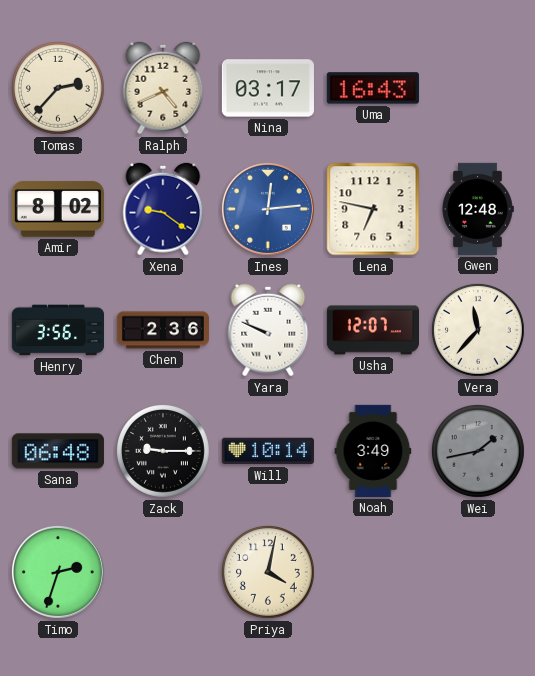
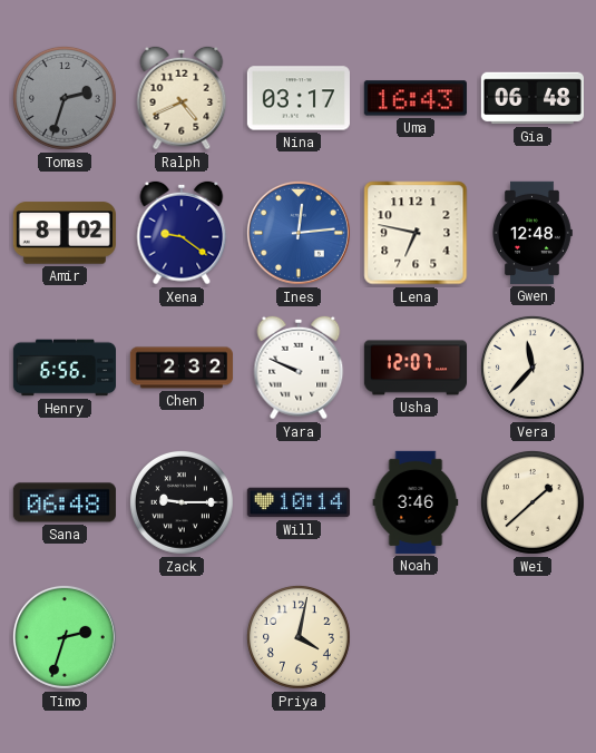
Tomas: 2:37 -> 2:33
Tomas dial: cream -> grey
Gia: none -> 06:48
Henry: 3:56 -> 6:56
Chen: 2:36 -> 2:32
Noah: 3:49 -> 3:46
Wei: 1:43 -> 1:38
Wei dial: grey -> cream
